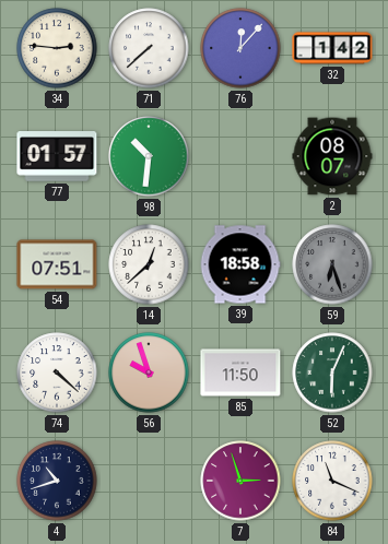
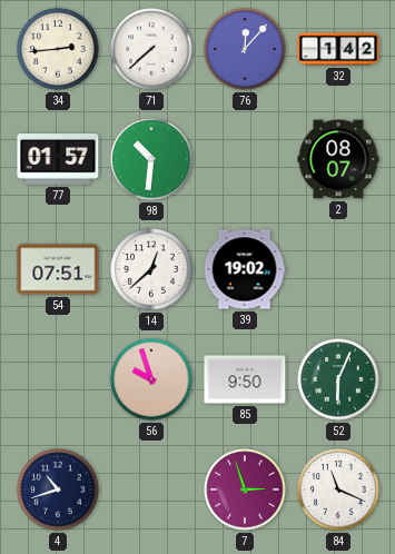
34: 2:46 -> 2:44
39: 18:58 -> 19:02
59: 6:27 -> none
74: 4:22 -> none
85: 11:50 -> 9:50
